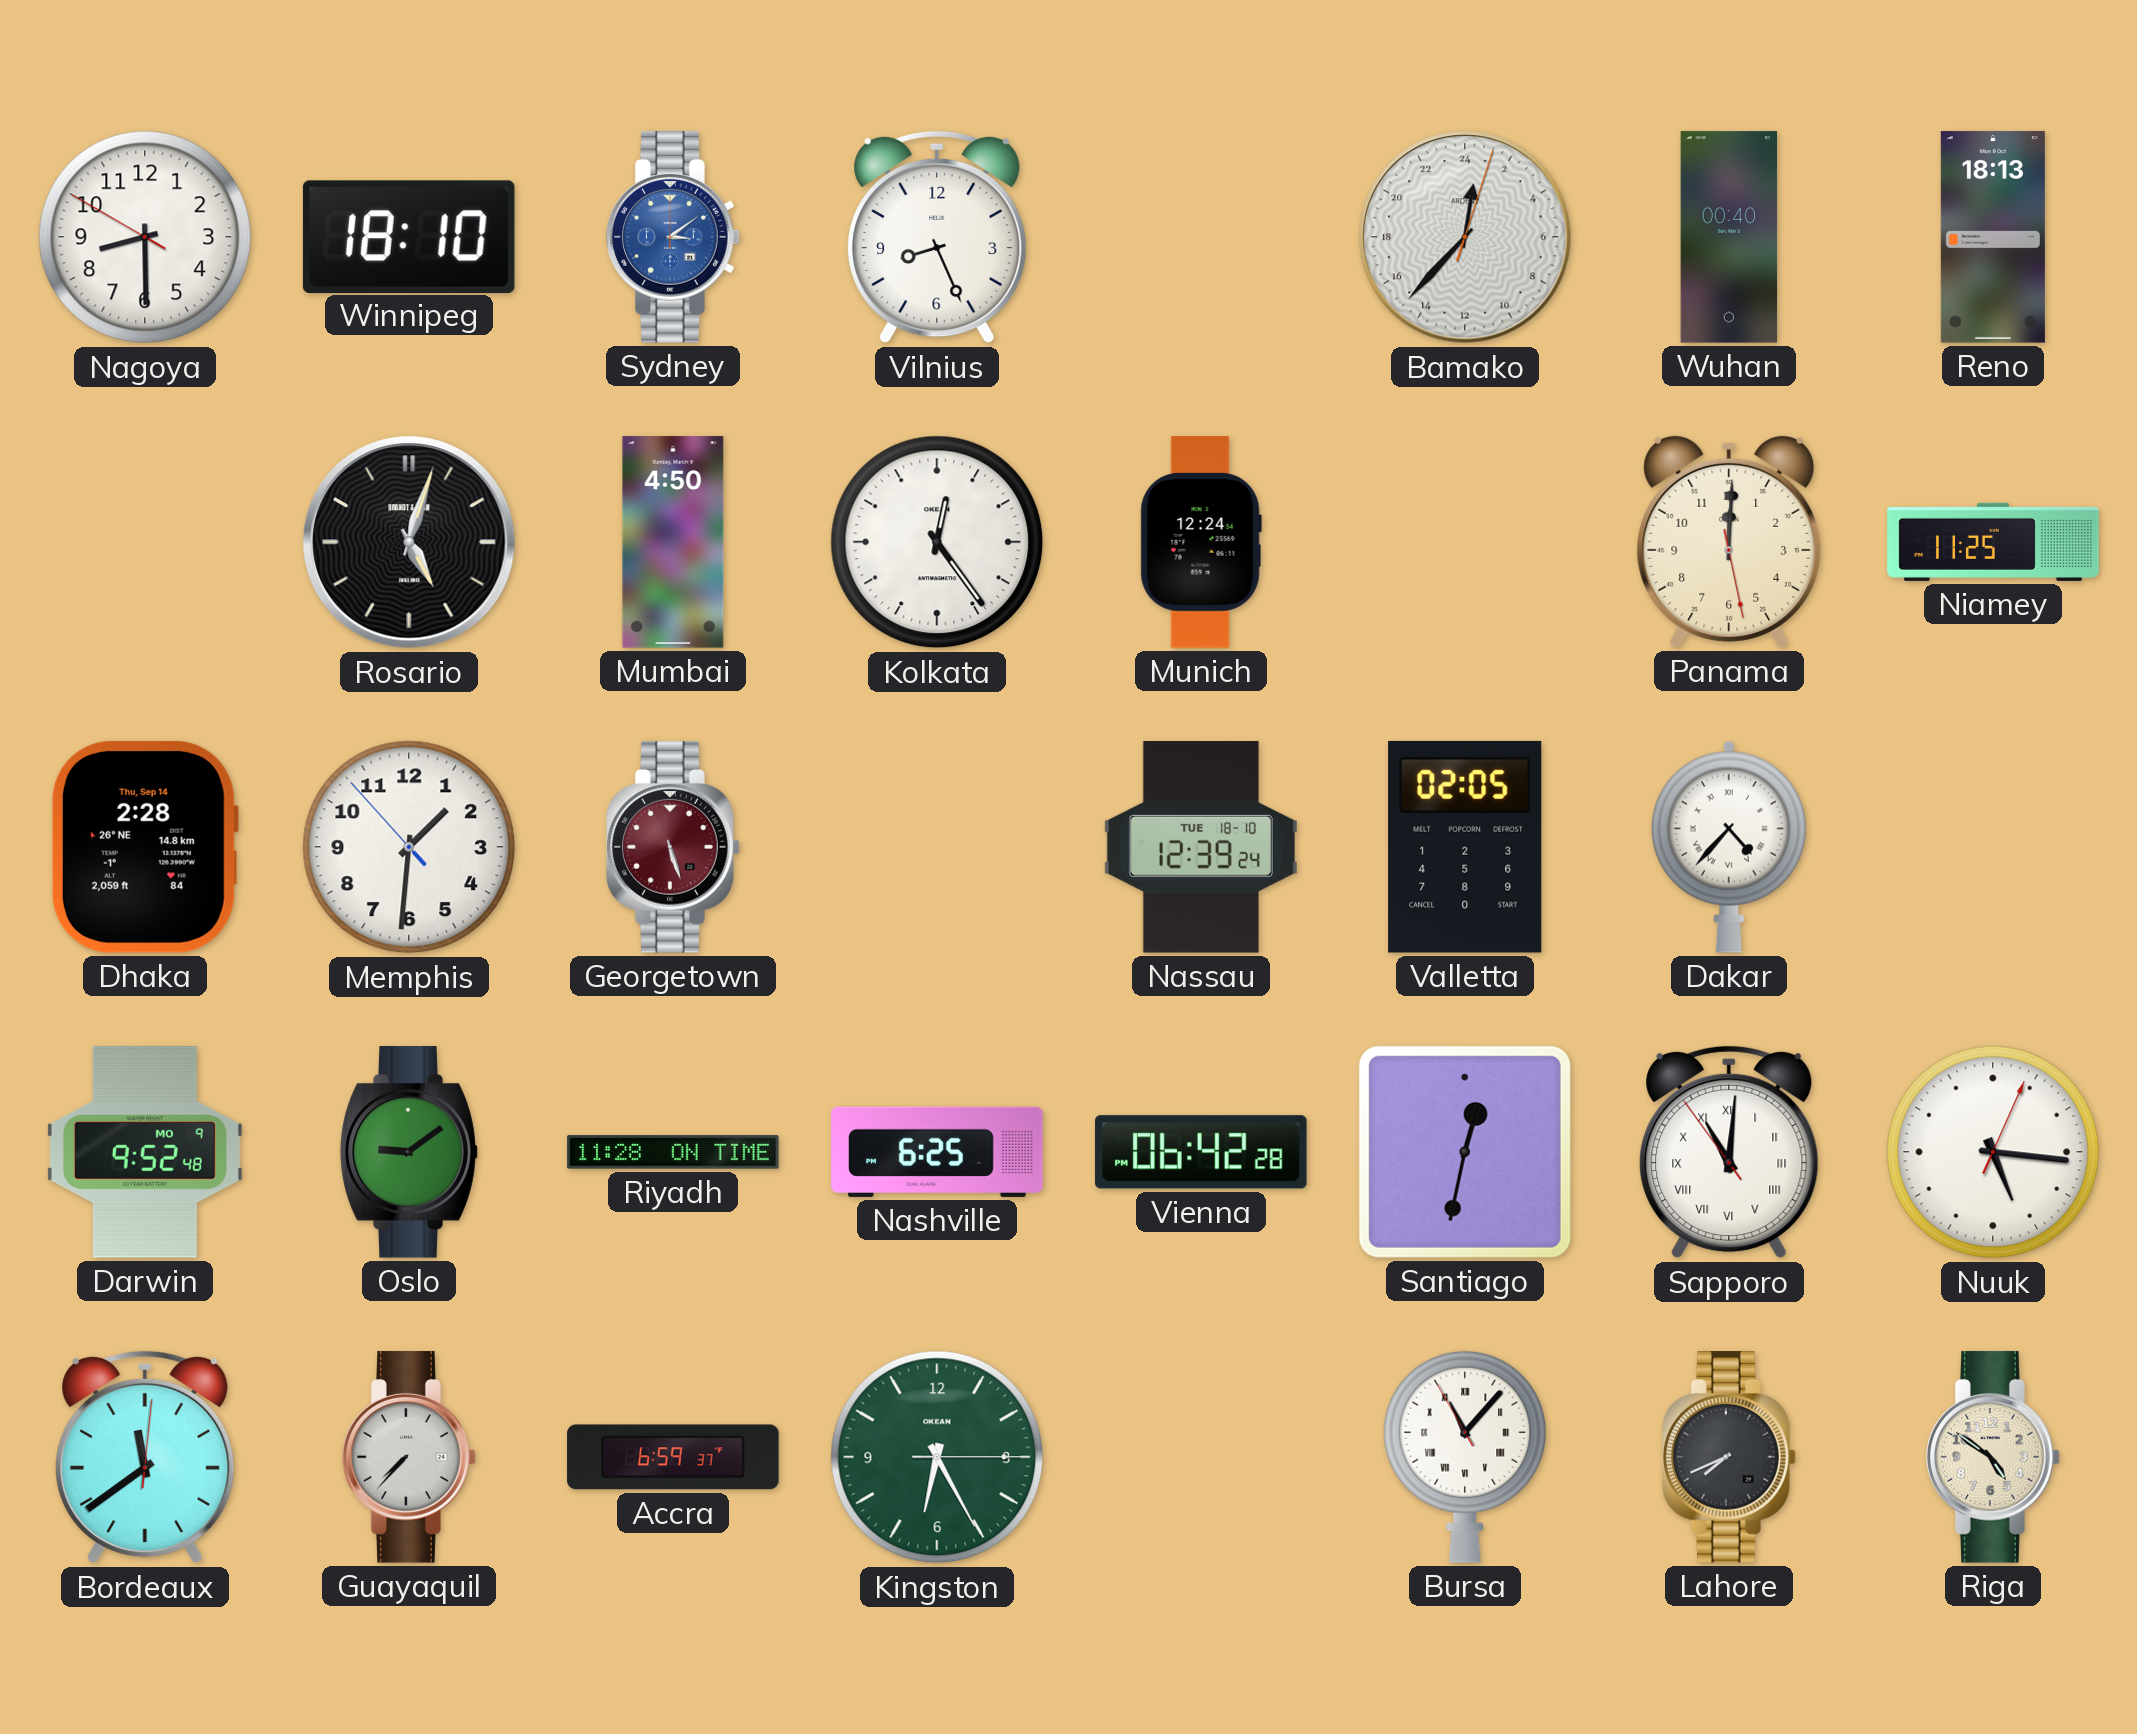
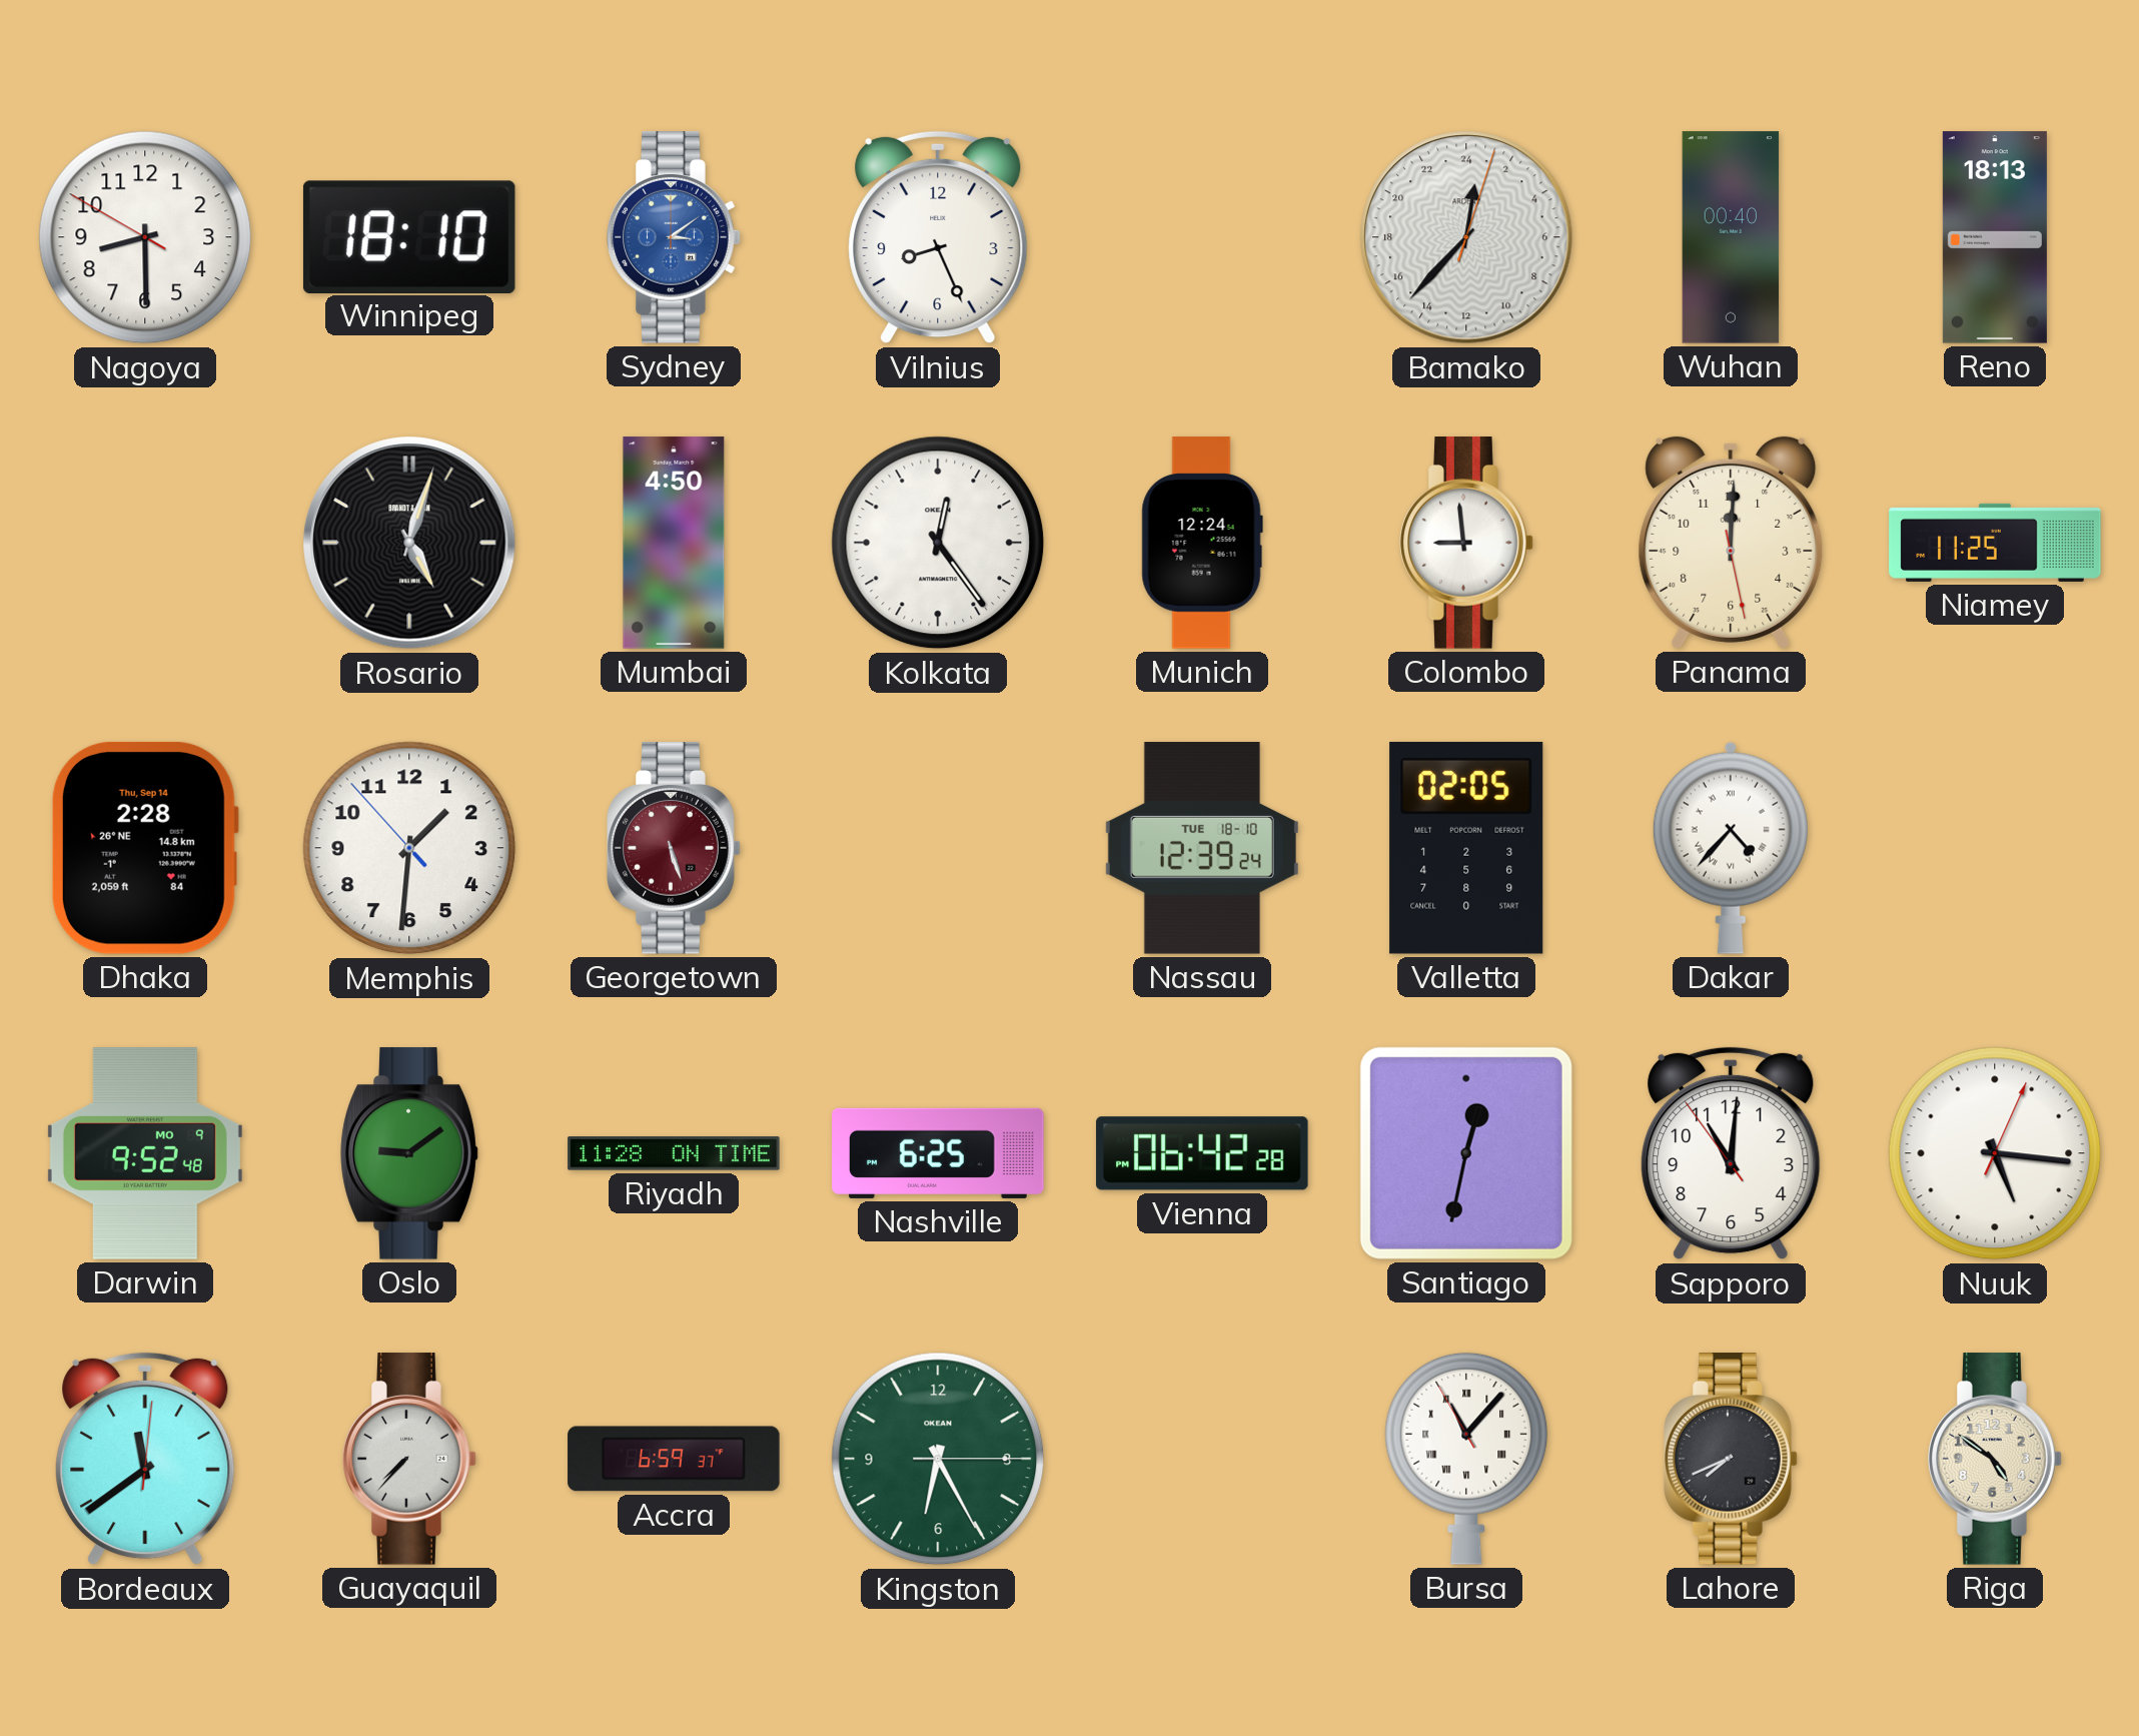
Colombo: none -> 8:59
Sapporo numerals: Roman -> Arabic
